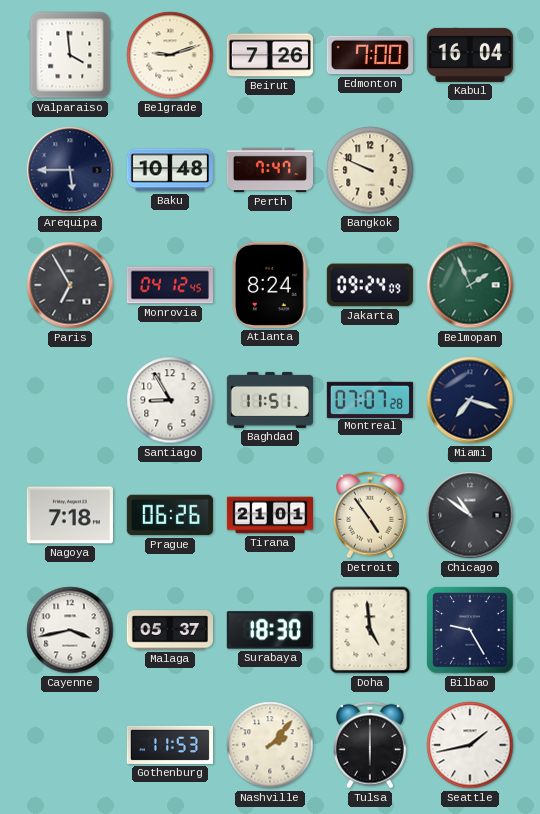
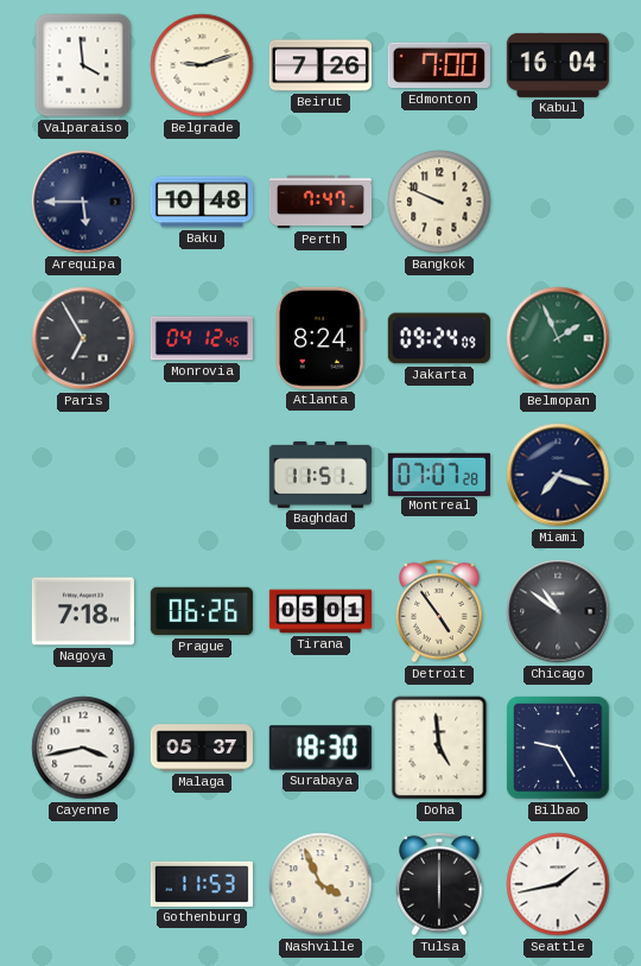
Santiago: 8:55 -> none
Tirana: 21:01 -> 05:01
Nashville: 2:07 -> 3:56
